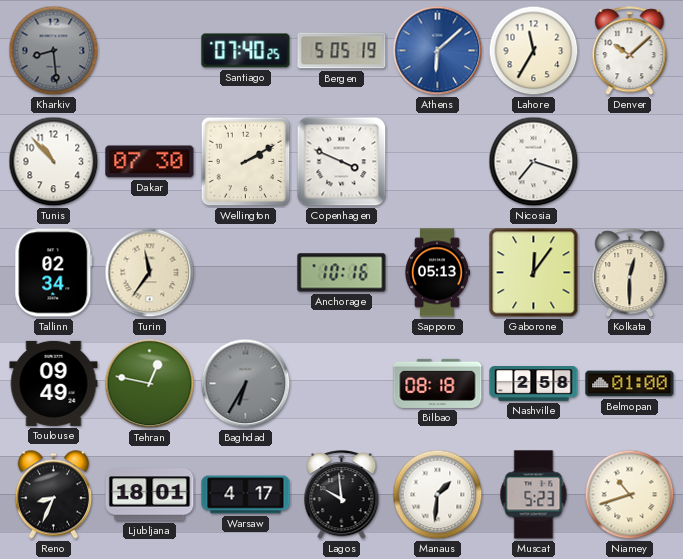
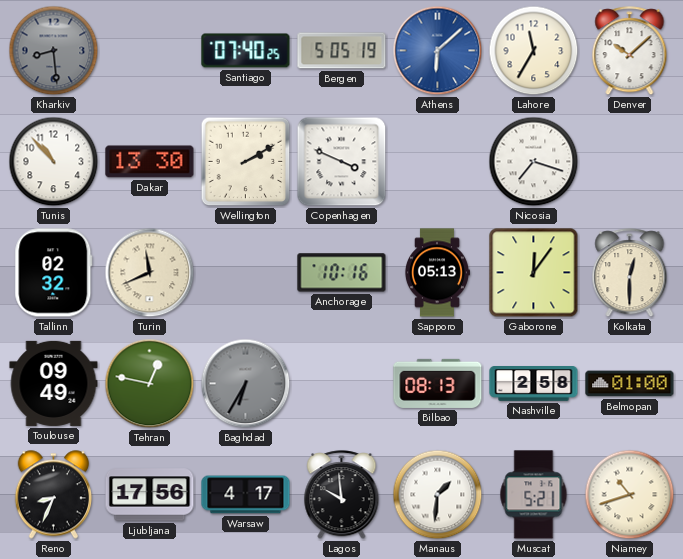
Dakar: 07:30 -> 13:30
Tallinn: 02:34 -> 02:32
Turin: 11:36 -> 11:41
Bilbao: 08:18 -> 08:13
Ljubljana: 18:01 -> 17:56
Muscat: 5:23 -> 5:21
